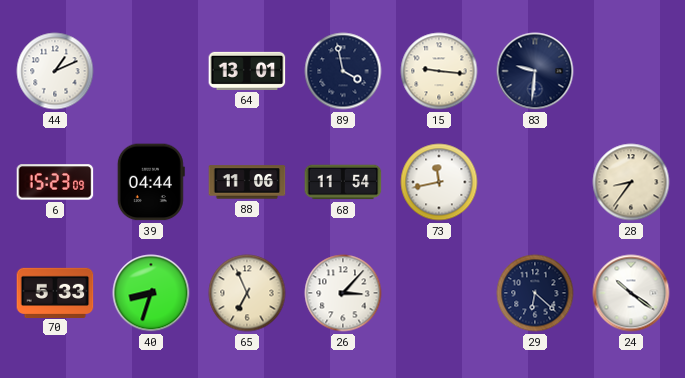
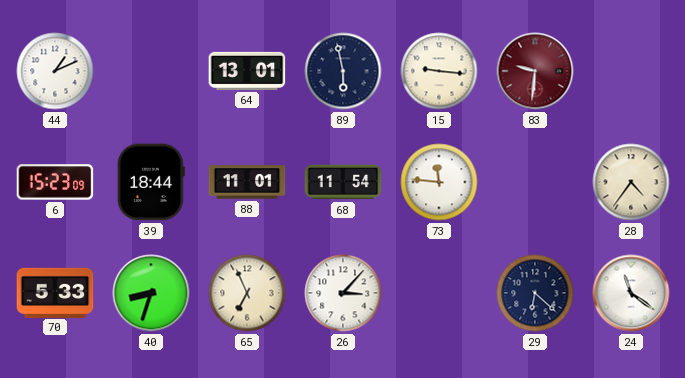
89: 3:58 -> 5:58
83 dial: navy -> burgundy
39: 04:44 -> 18:44
88: 11:06 -> 11:01
73: 11:43 -> 11:46
28: 8:36 -> 4:36
24: 10:21 -> 11:21
